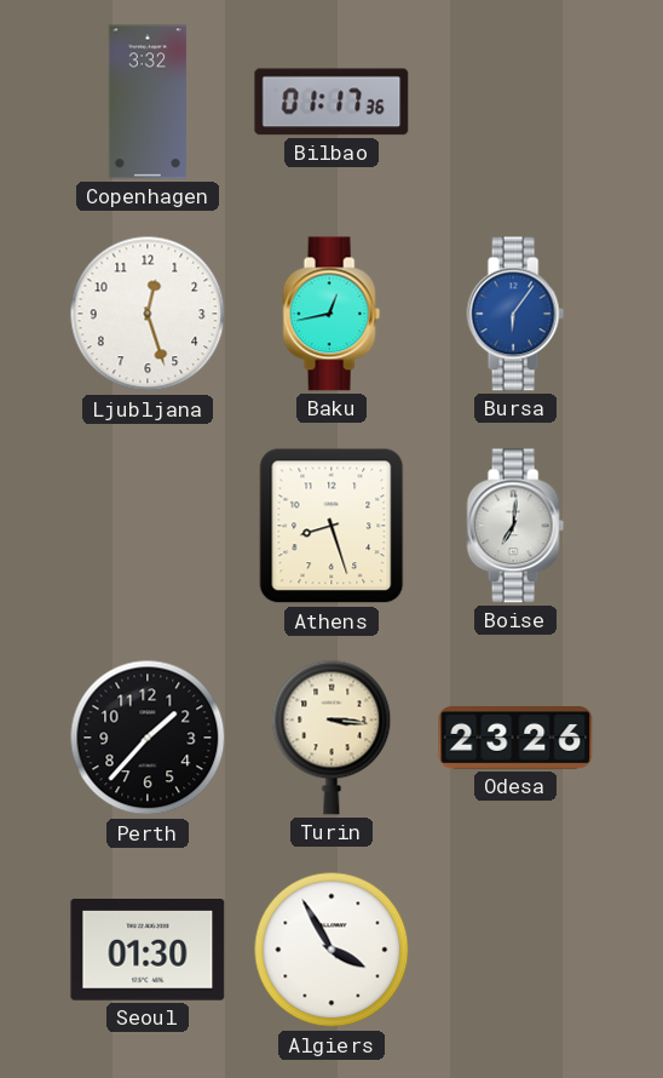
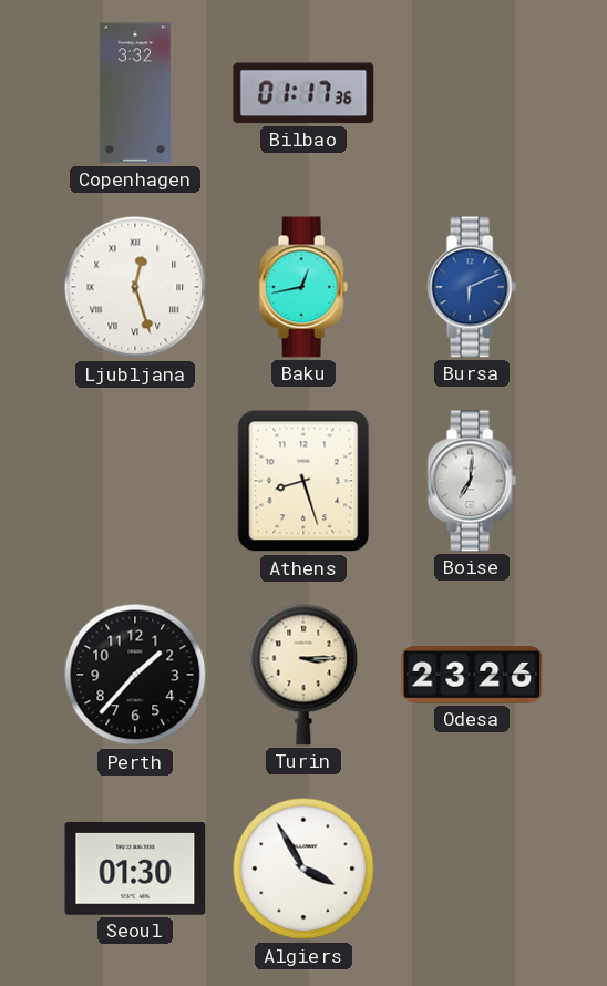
Ljubljana numerals: Arabic -> Roman
Bursa: 6:06 -> 6:11
Turin: 3:16 -> 3:15
